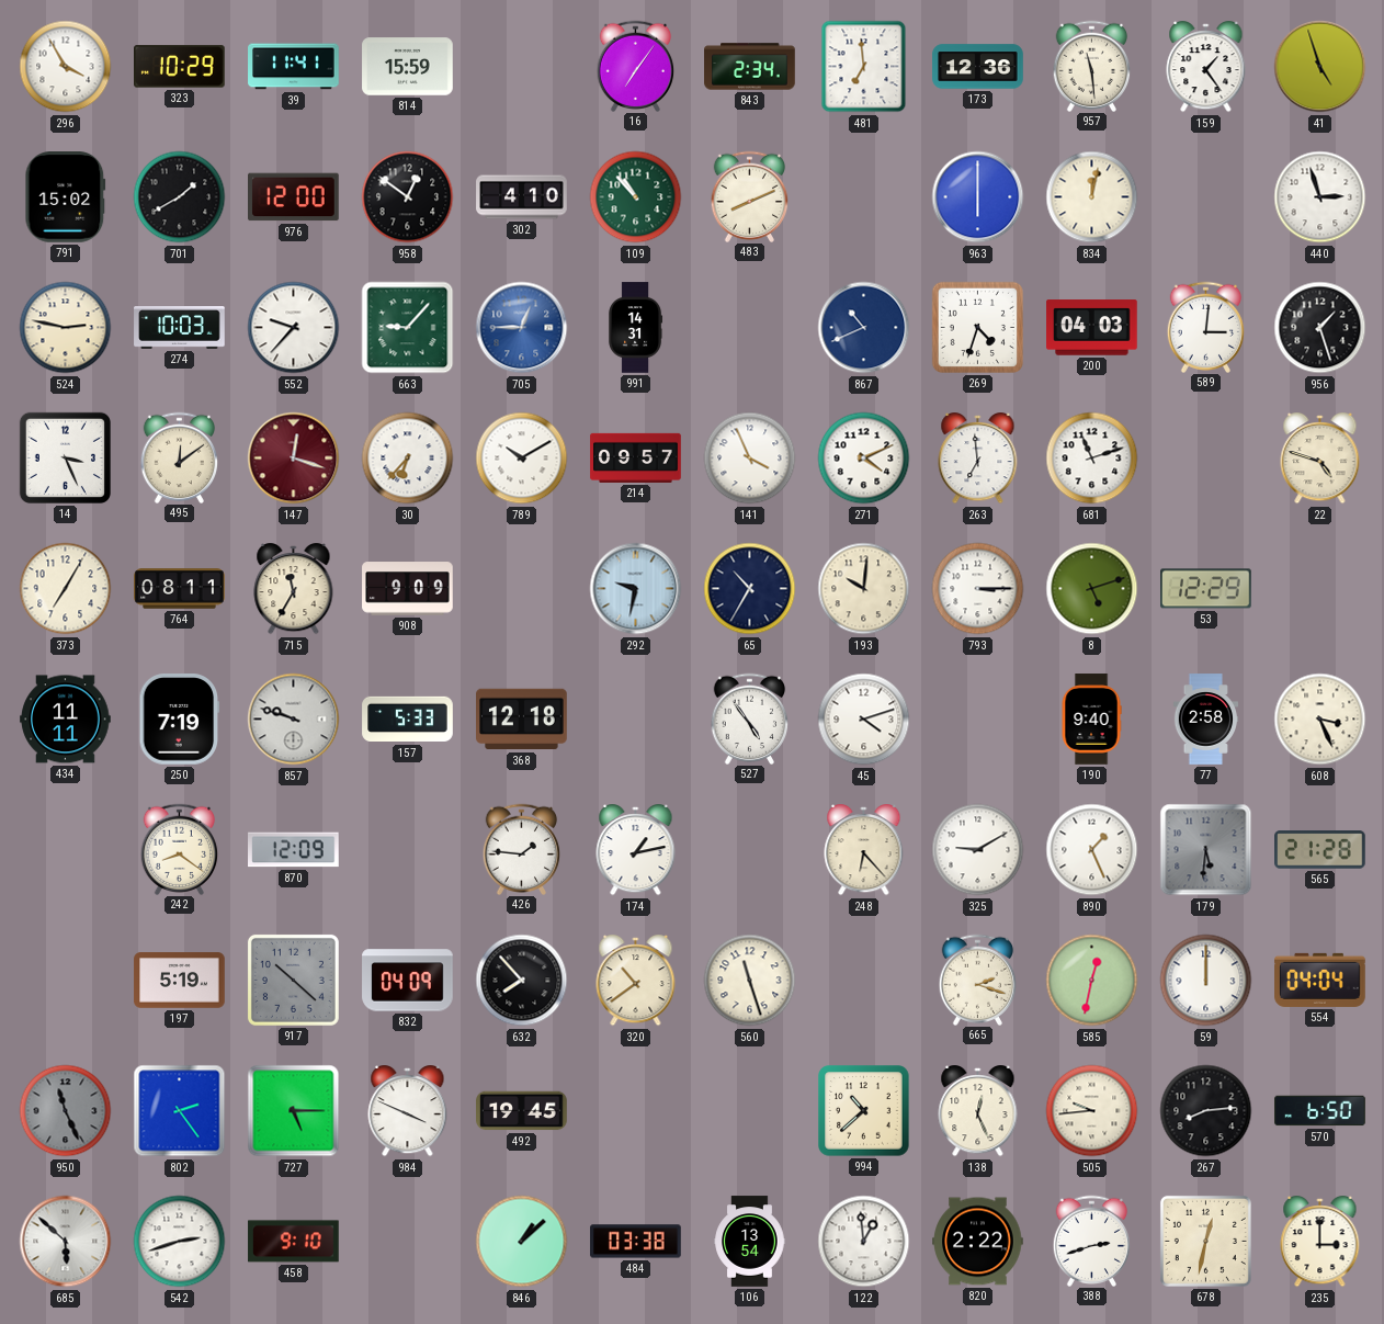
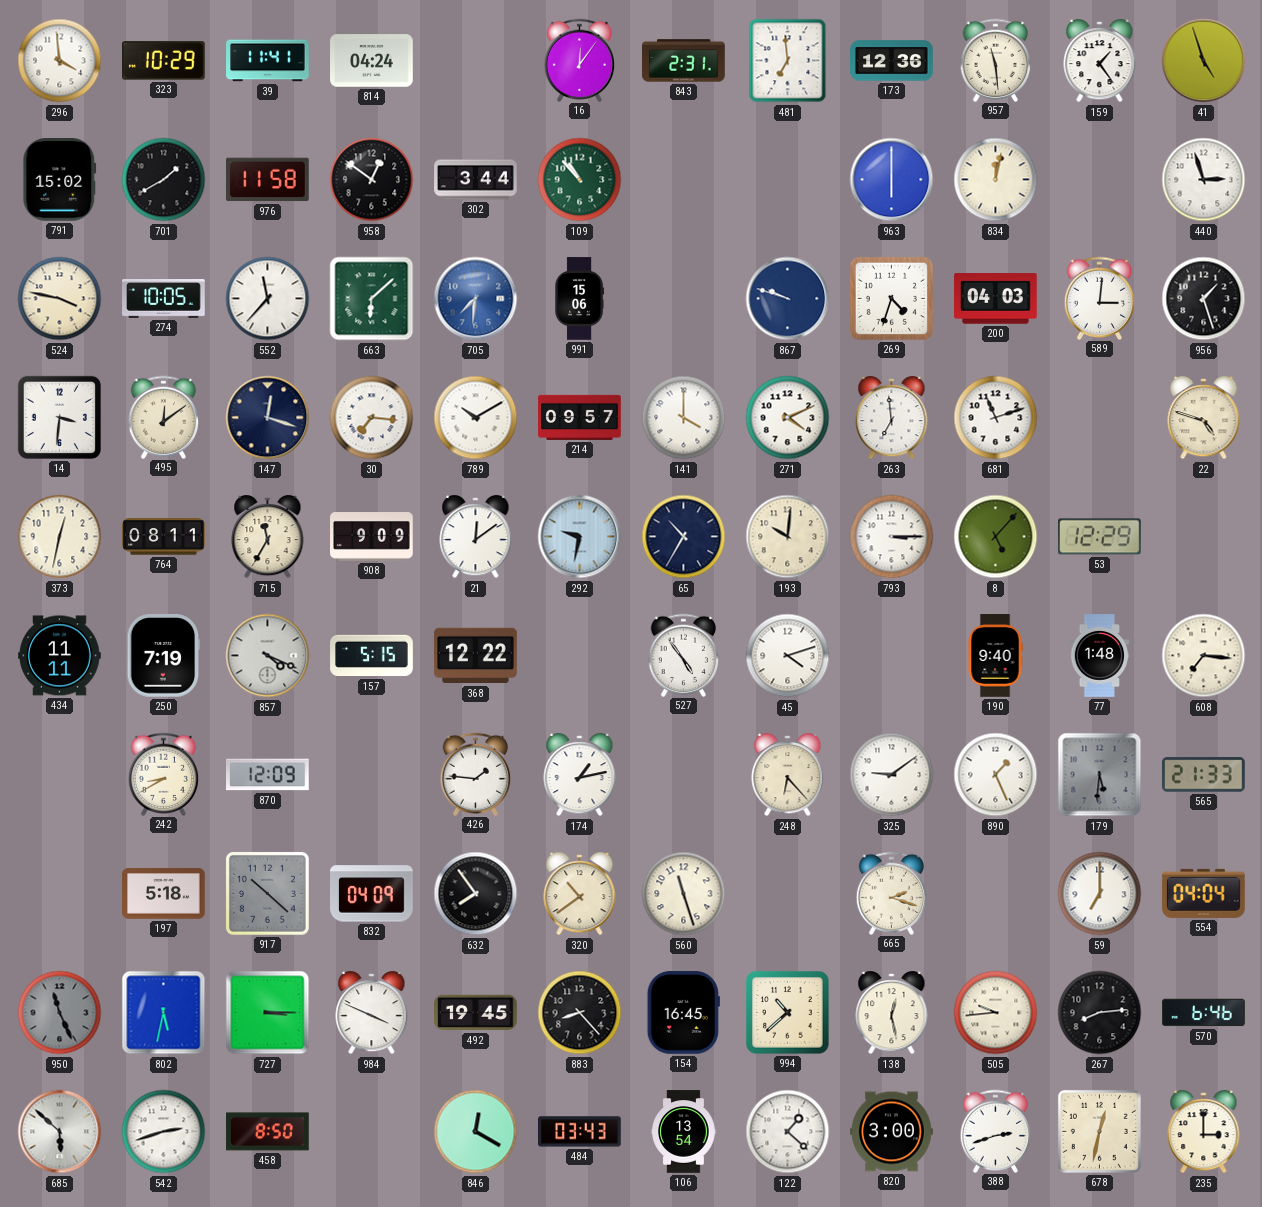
296: 3:55 -> 3:59
814: 15:59 -> 04:24
16: 7:06 -> 12:06
843: 2:34 -> 2:31
976: 12:00 -> 11:58
302: 4:10 -> 3:44
483: 8:11 -> none
524: 2:47 -> 3:47
274: 10:03 -> 10:05
552: 9:37 -> 11:37
663: 9:07 -> 6:08
705: 12:45 -> 7:31
991: 14:31 -> 15:06
867: 10:41 -> 9:48
14: 3:26 -> 3:31
147 dial: burgundy -> navy
30: 6:37 -> 7:16
141: 3:56 -> 4:00
373: 7:05 -> 12:32
21: none -> 12:09
8: 5:12 -> 5:07
857: 9:48 -> 4:19
157: 5:33 -> 5:15
368: 12:18 -> 12:22
77: 2:58 -> 1:48
608: 3:26 -> 7:16
242: 8:21 -> 8:40
325: 9:10 -> 9:09
565: 21:28 -> 21:33
197: 5:19 -> 5:18
632: 7:53 -> 7:54
585: 12:32 -> none
59: 12:00 -> 7:00
802: 2:24 -> 5:32
727: 5:15 -> 3:15
883: none -> 8:23
154: none -> 16:45
138: 12:26 -> 12:28
570: 6:50 -> 6:46
458: 9:10 -> 8:50
846: 1:08 -> 12:20
484: 03:38 -> 03:43
122: 12:59 -> 1:22
820: 2:22 -> 3:00
